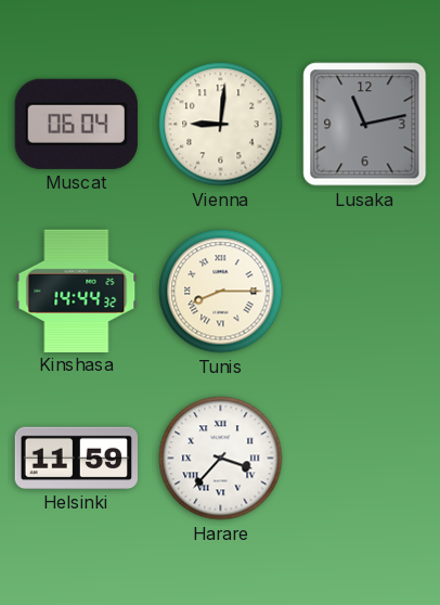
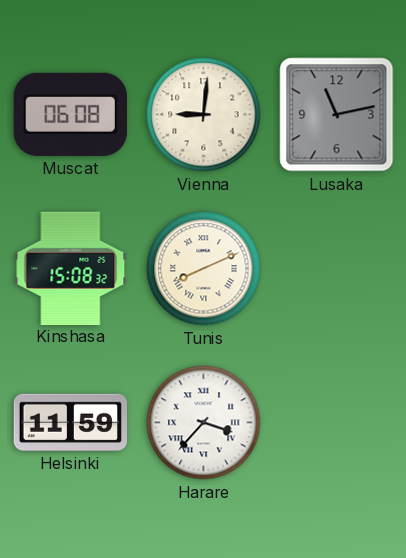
Muscat: 06:04 -> 06:08
Kinshasa: 14:44 -> 15:08
Tunis: 8:15 -> 8:11
